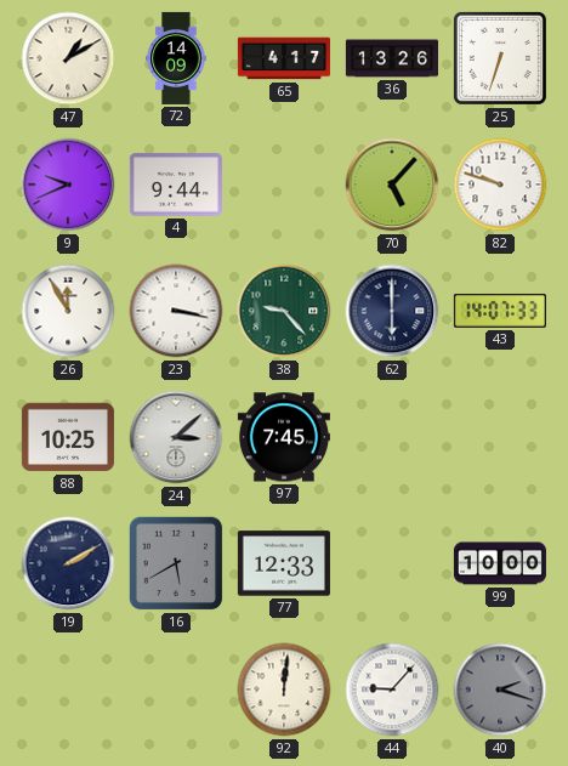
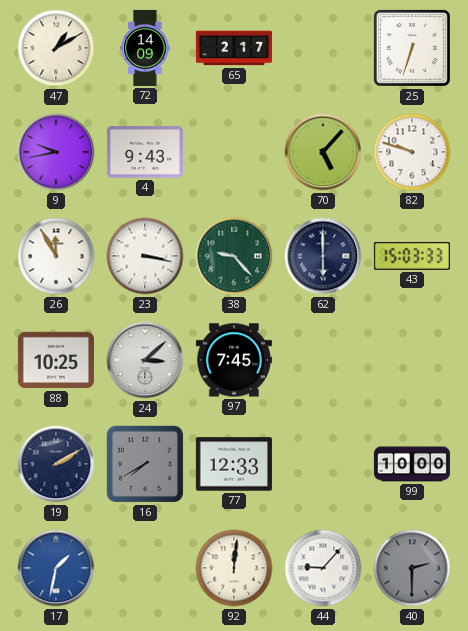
65: 4:17 -> 2:17
36: 13:26 -> none
9: 9:41 -> 9:43
4: 9:44 -> 9:43
43: 14:07 -> 15:03
16: 5:40 -> 7:40
17: none -> 1:32
40: 2:18 -> 2:30
